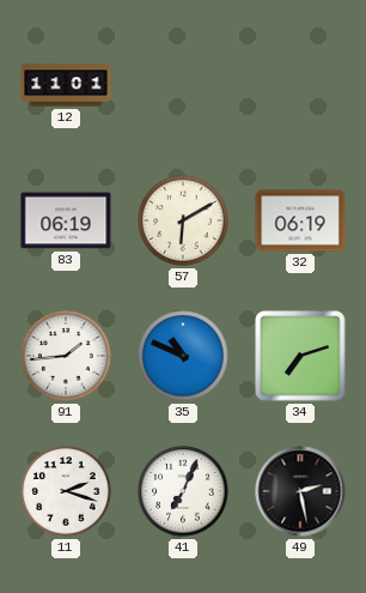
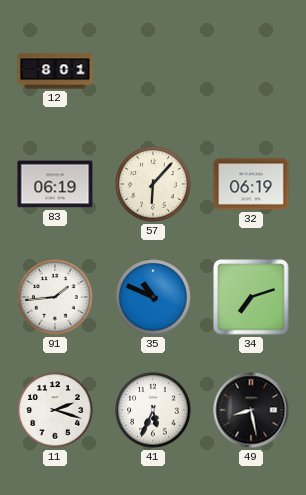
12: 11:01 -> 8:01
57: 6:10 -> 6:07
41: 7:04 -> 5:34
49: 2:28 -> 8:28
